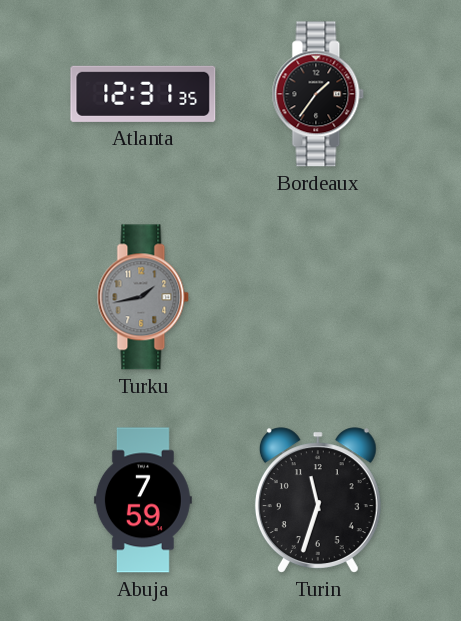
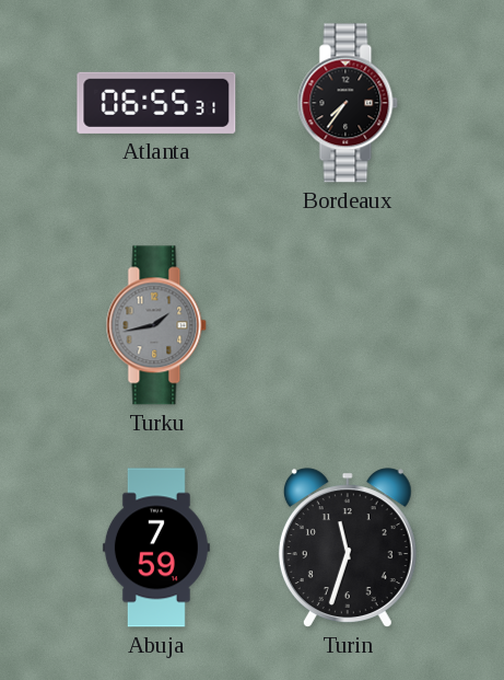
Atlanta: 12:31 -> 06:55
Bordeaux: 1:36 -> 7:36
